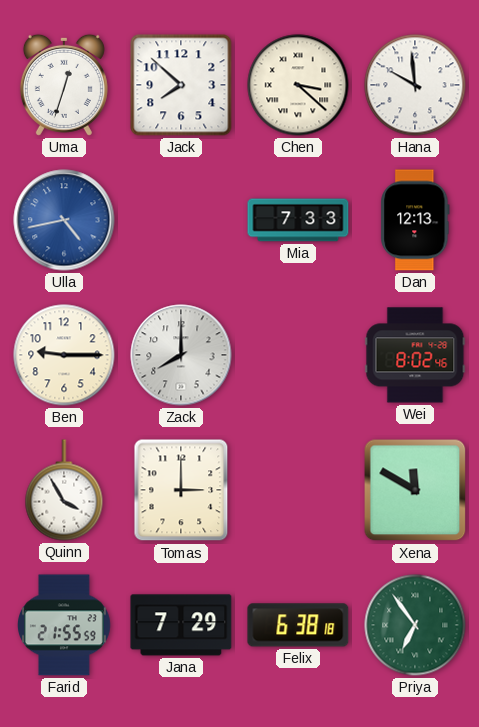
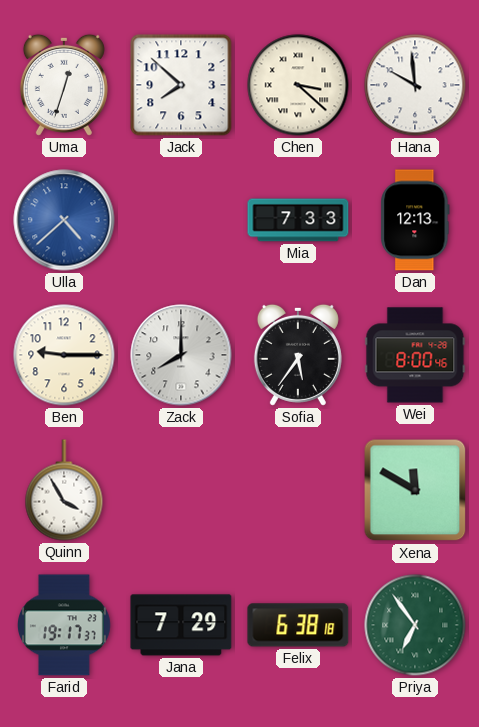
Ulla: 4:43 -> 4:38
Sofia: none -> 5:36
Wei: 8:02 -> 8:00
Tomas: 3:00 -> none
Farid: 21:55 -> 19:17
